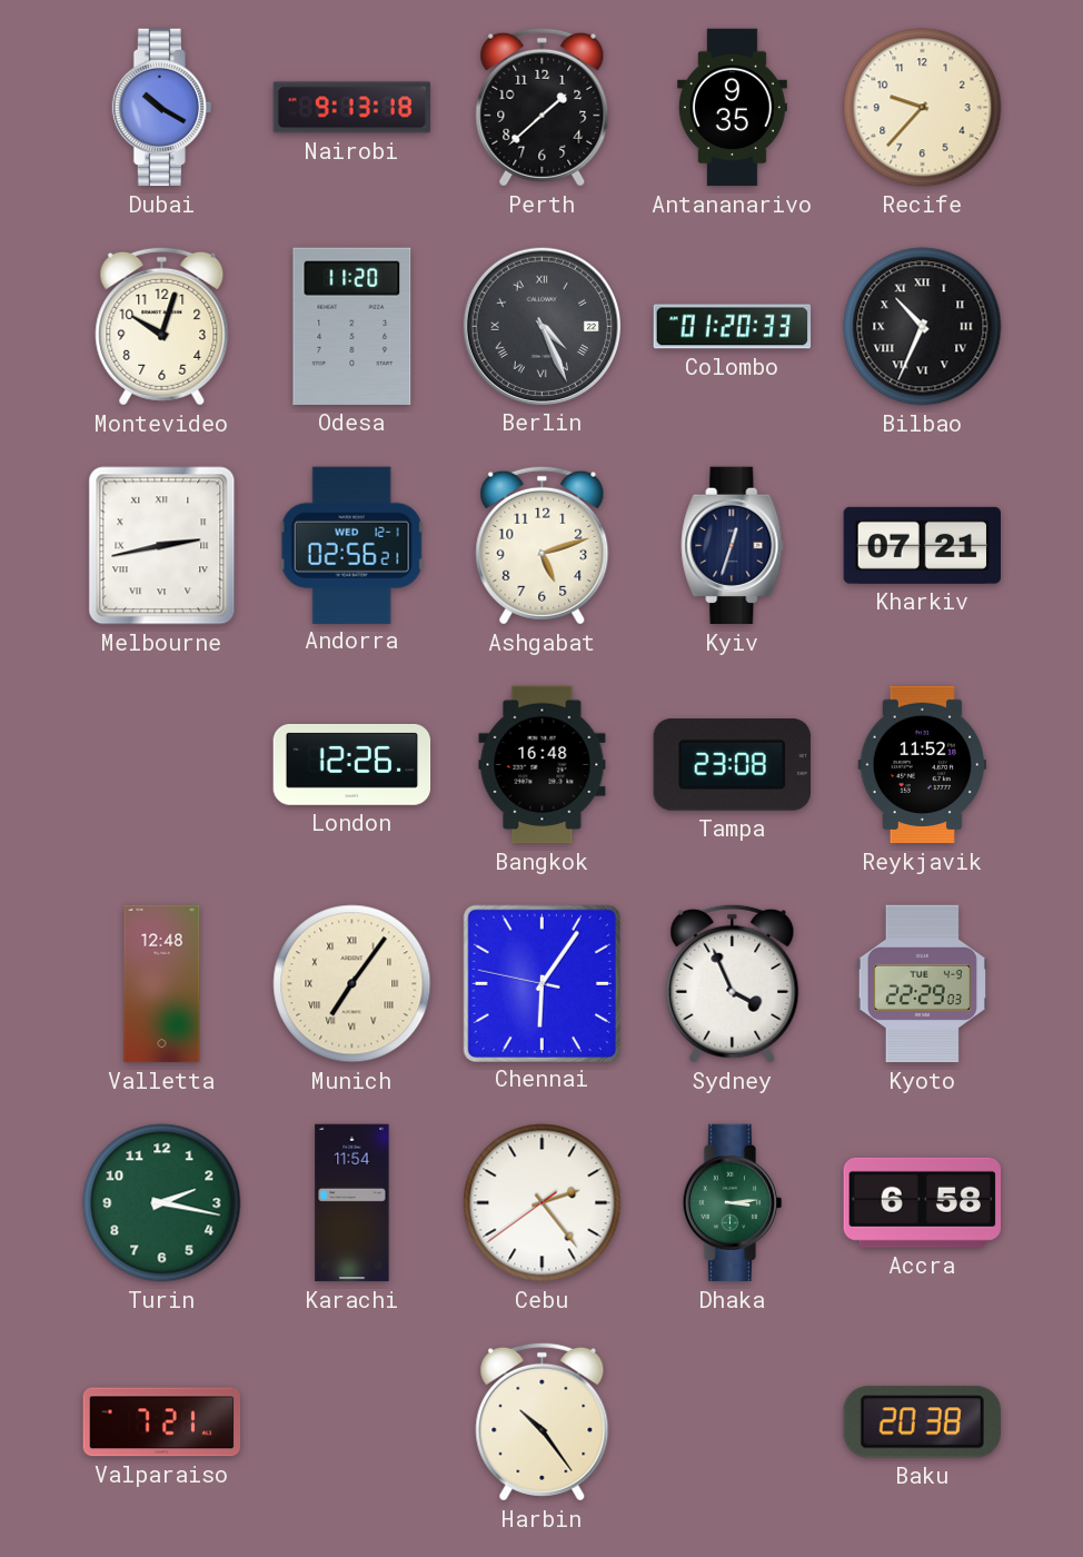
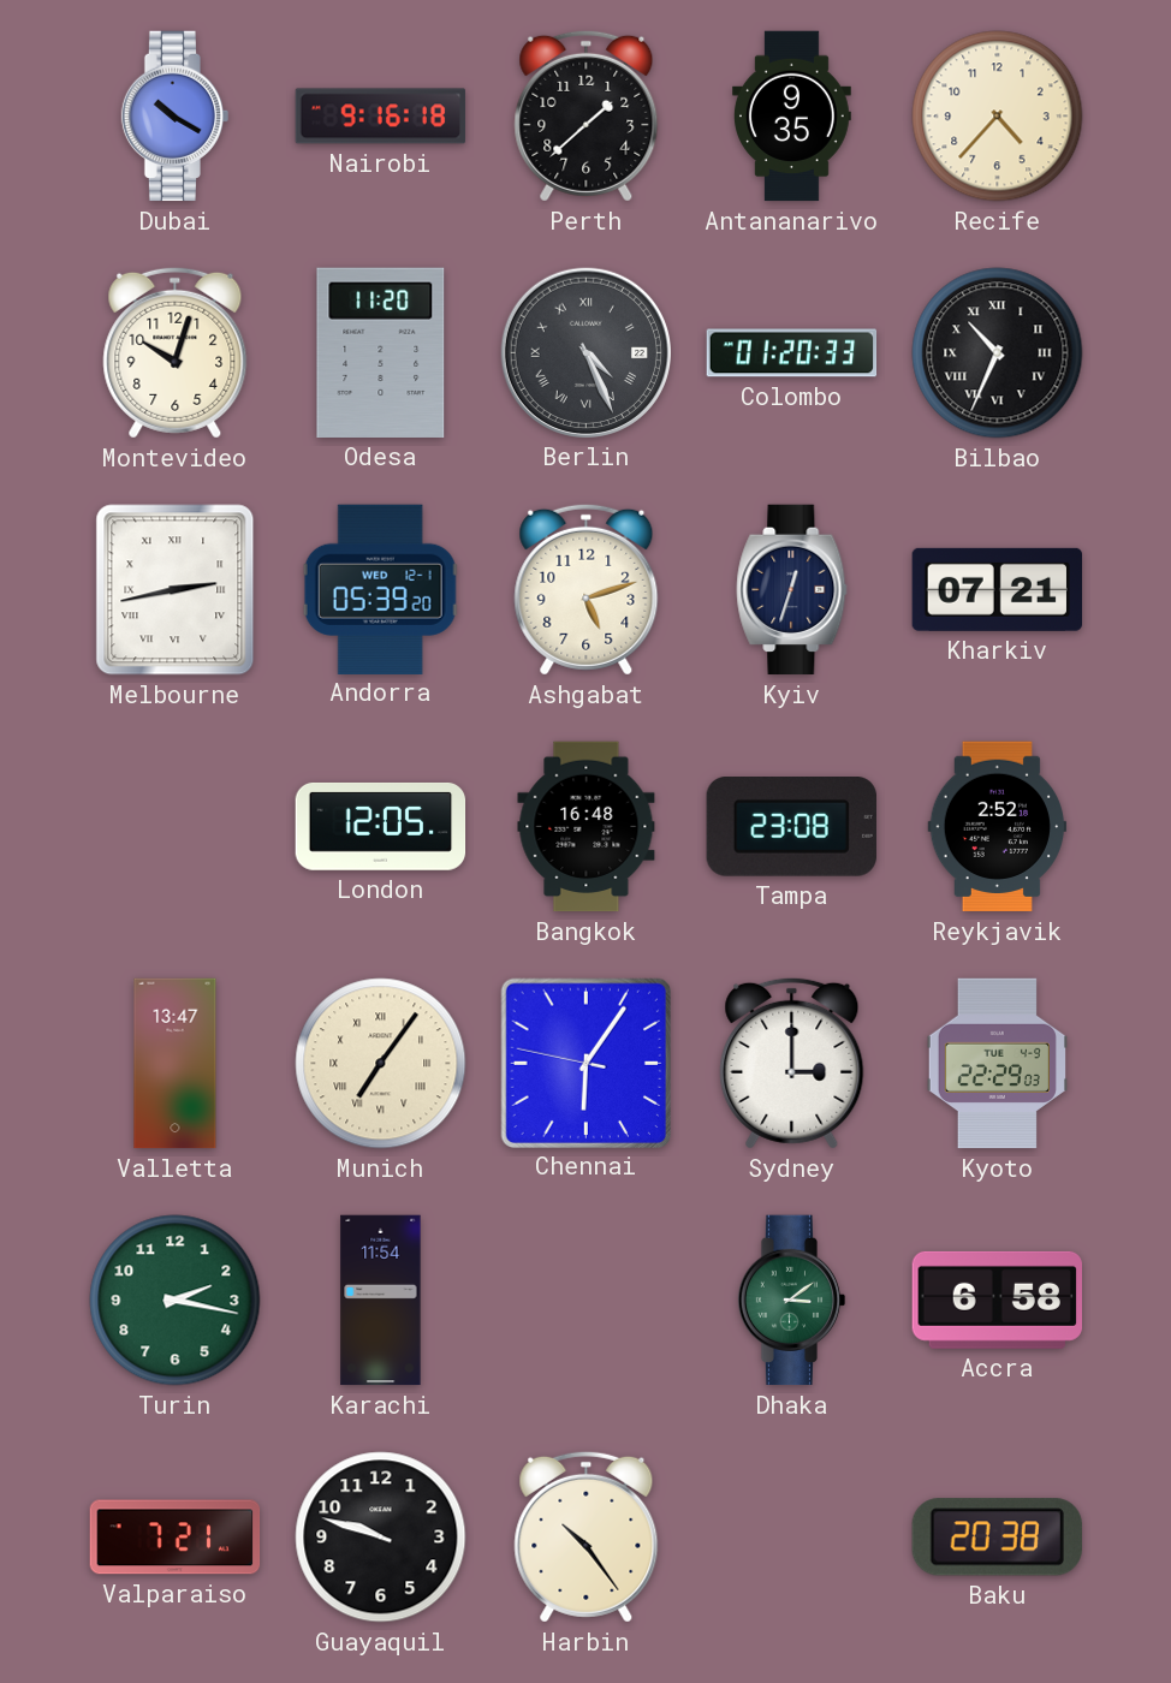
Nairobi: 9:13 -> 9:16
Recife: 9:37 -> 4:37
Andorra: 02:56 -> 05:39
London: 12:26 -> 12:05
Reykjavik: 11:52 -> 2:52
Valletta: 12:48 -> 13:47
Sydney: 3:56 -> 3:00
Cebu: 2:23 -> none
Dhaka: 3:14 -> 3:09
Guayaquil: none -> 9:48
